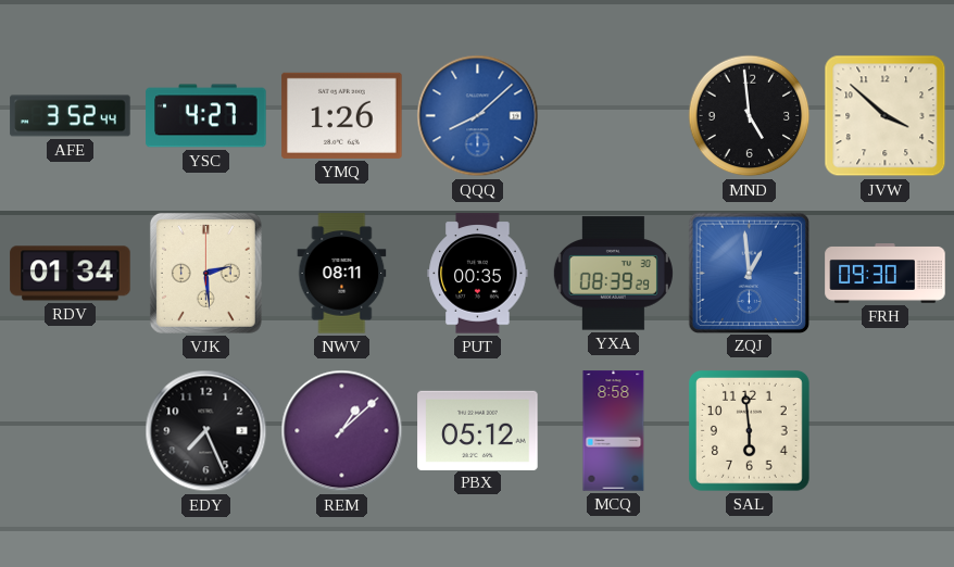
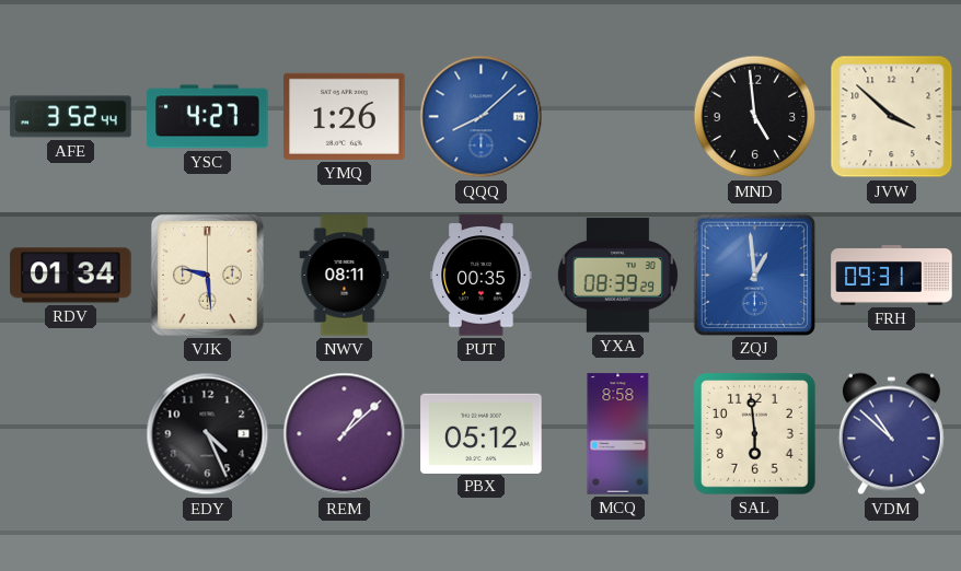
VJK: 2:29 -> 9:29
FRH: 09:30 -> 09:31
EDY: 7:26 -> 4:26
VDM: none -> 10:52
